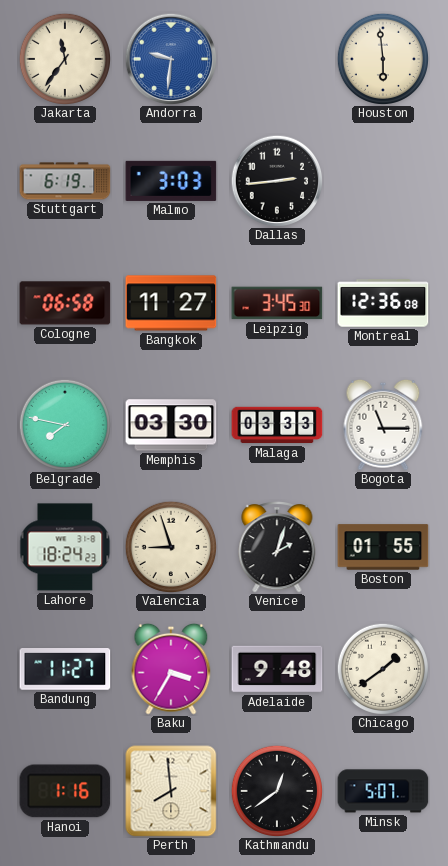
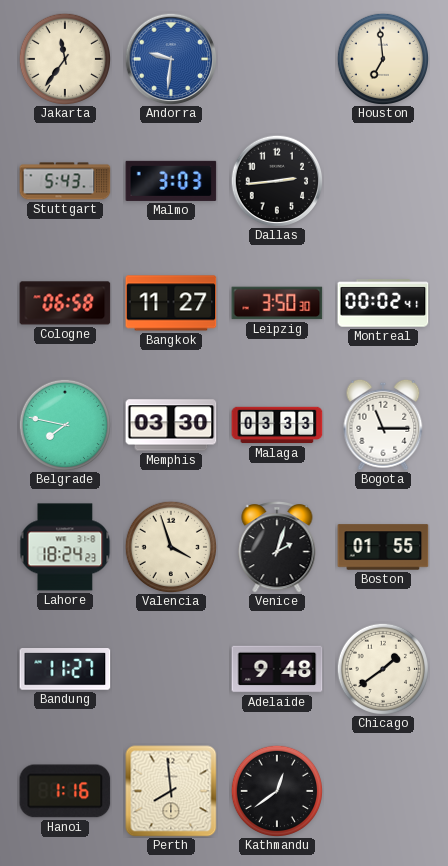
Houston: 5:59 -> 6:59
Stuttgart: 6:19 -> 5:43
Leipzig: 3:45 -> 3:50
Montreal: 12:36 -> 00:02
Valencia: 8:57 -> 3:57
Baku: 3:35 -> none
Minsk: 5:07 -> none
